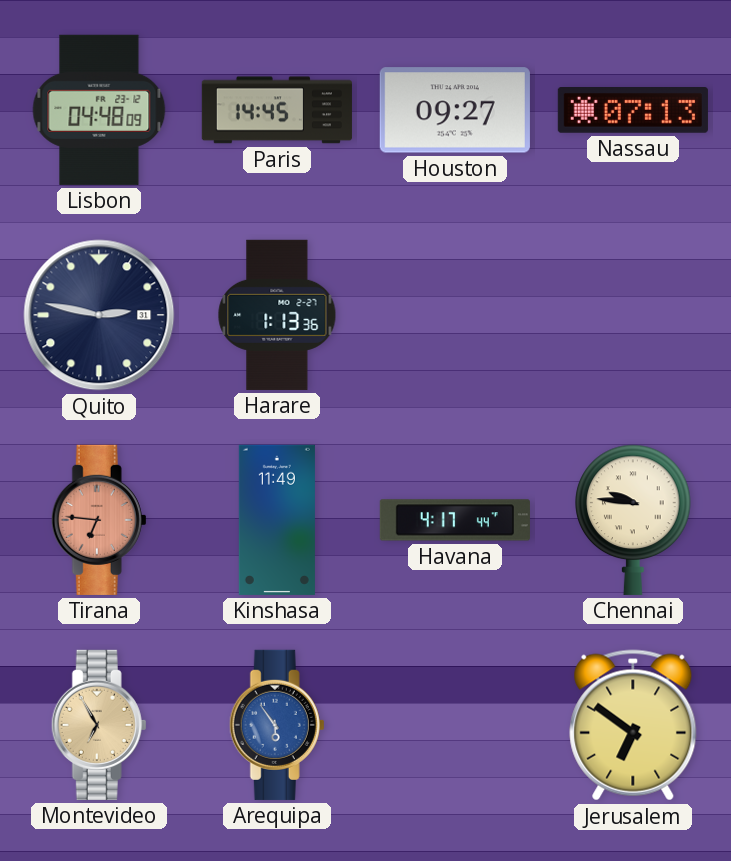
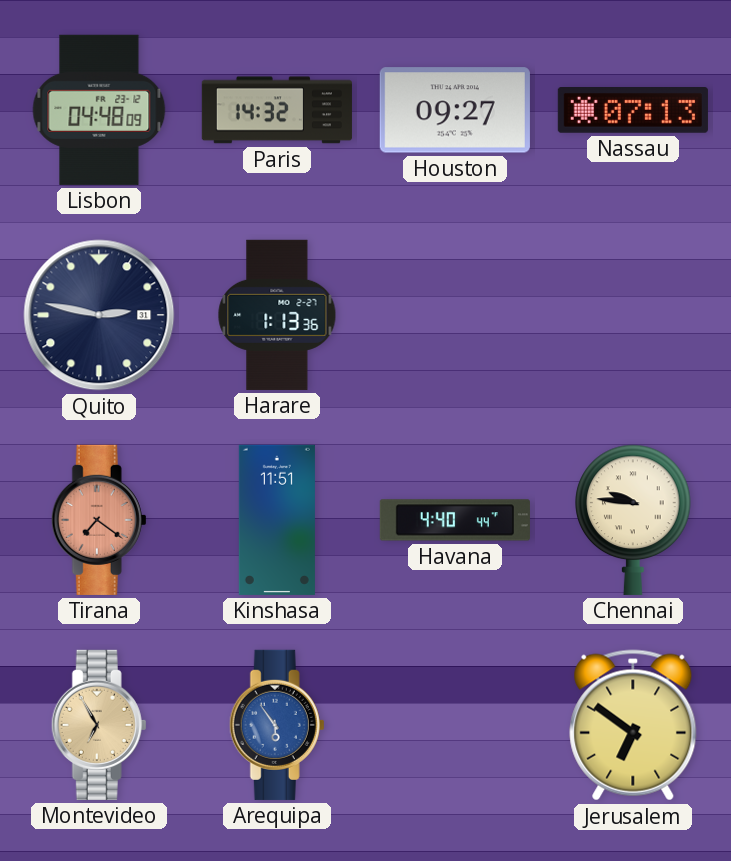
Paris: 14:45 -> 14:32
Tirana: 6:46 -> 7:21
Kinshasa: 11:49 -> 11:51
Havana: 4:17 -> 4:40
